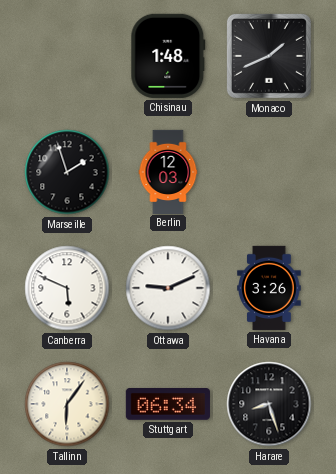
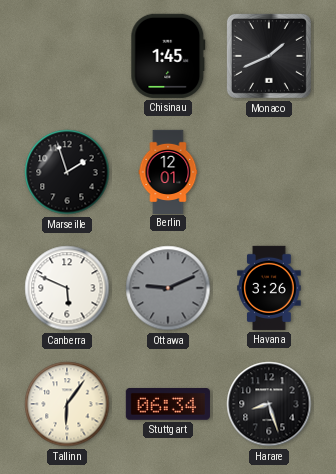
Chisinau: 1:48 -> 1:45
Berlin: 12:03 -> 12:01
Ottawa dial: white -> grey
